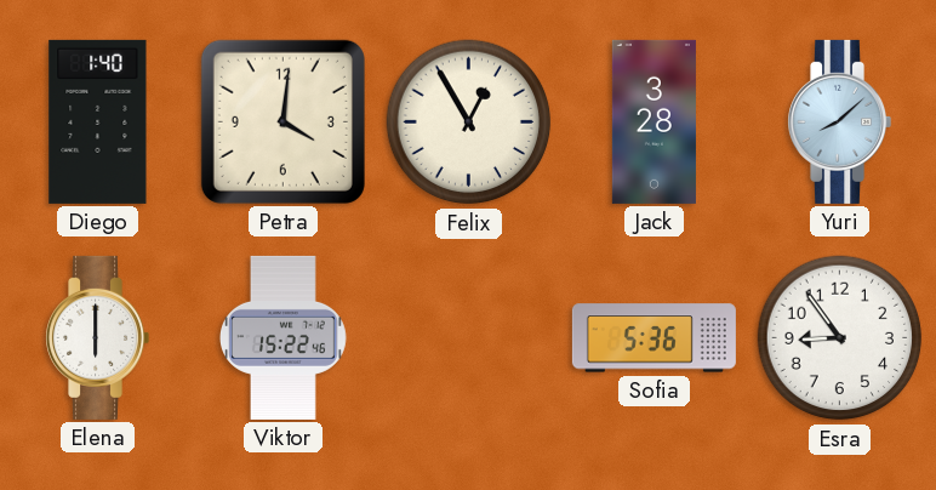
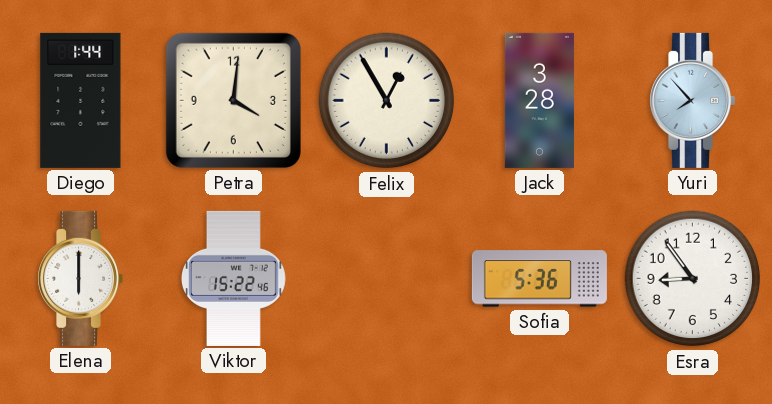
Diego: 1:40 -> 1:44
Yuri: 8:08 -> 7:53
